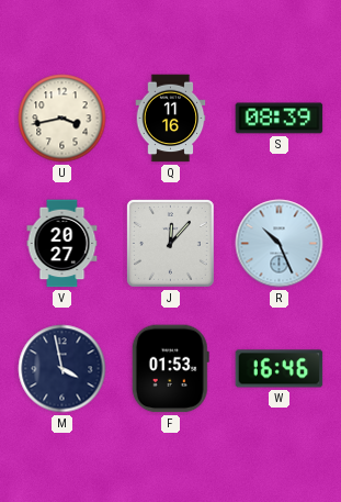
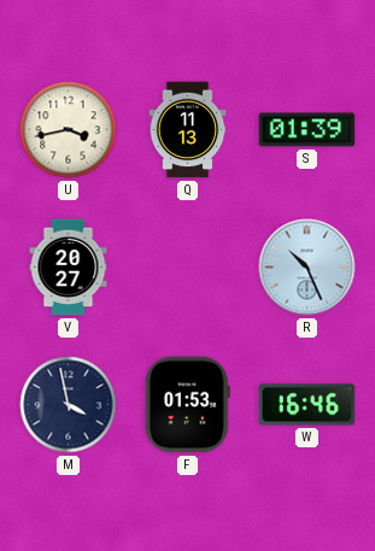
Q: 11:16 -> 11:13
S: 08:39 -> 01:39
J: 12:07 -> none
